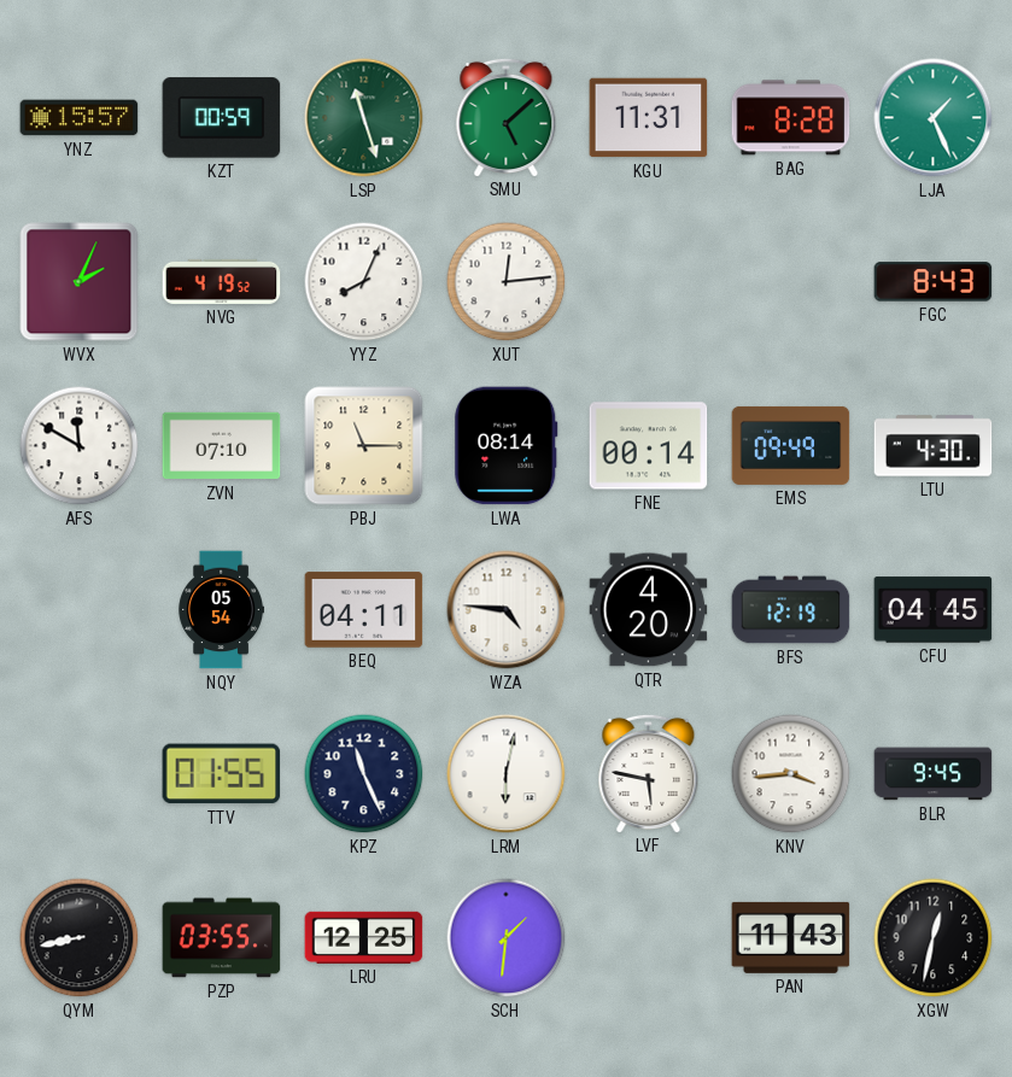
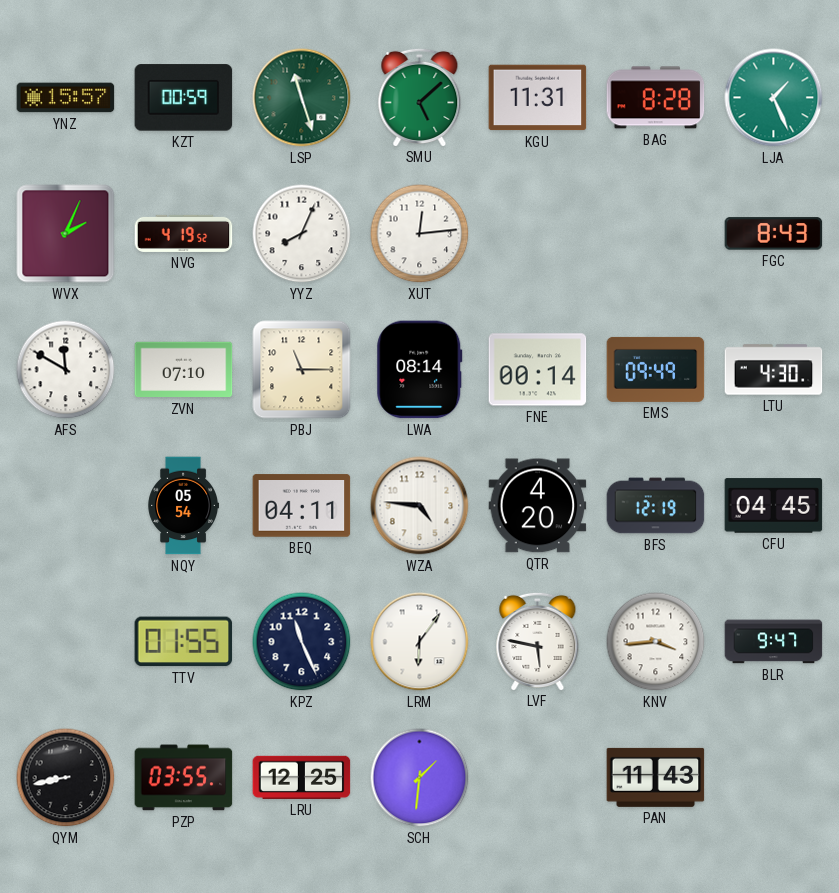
LRM: 6:02 -> 6:06
BLR: 9:45 -> 9:47
XGW: 12:32 -> none
